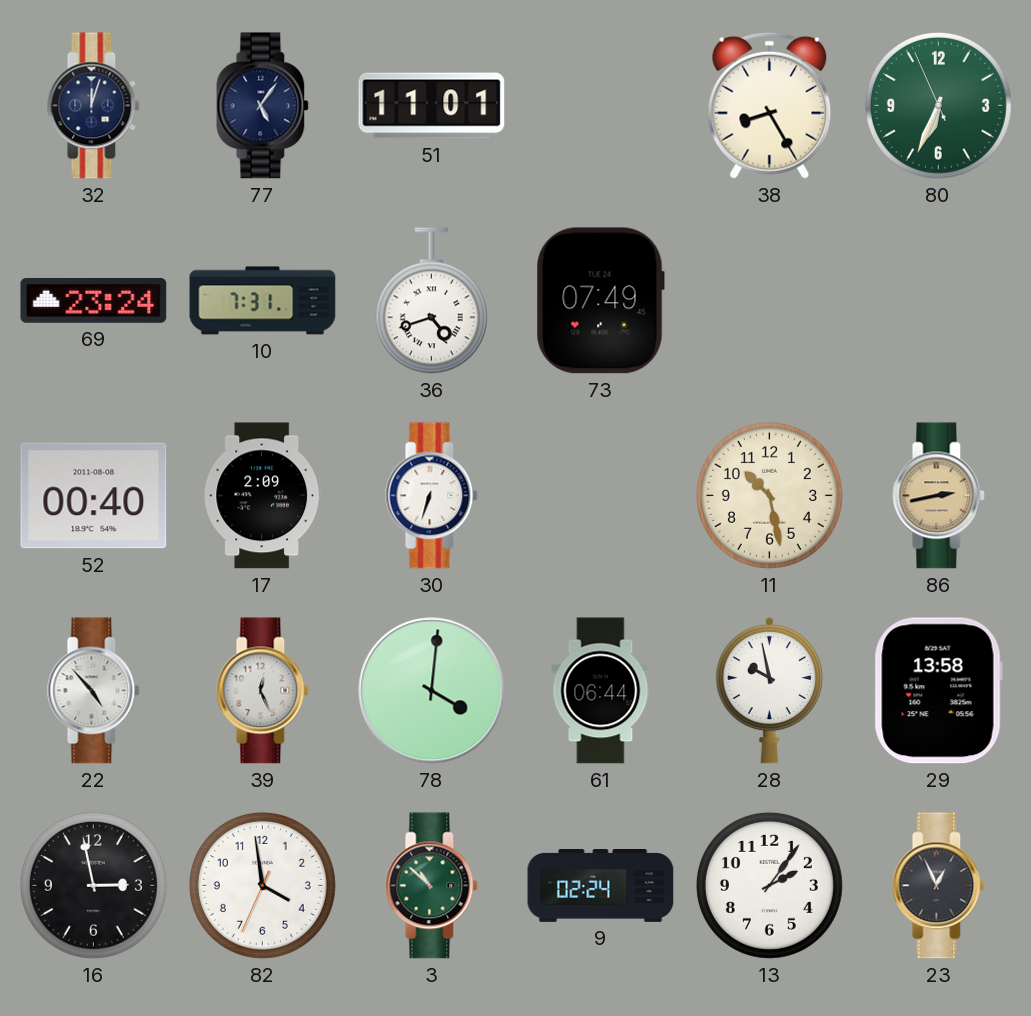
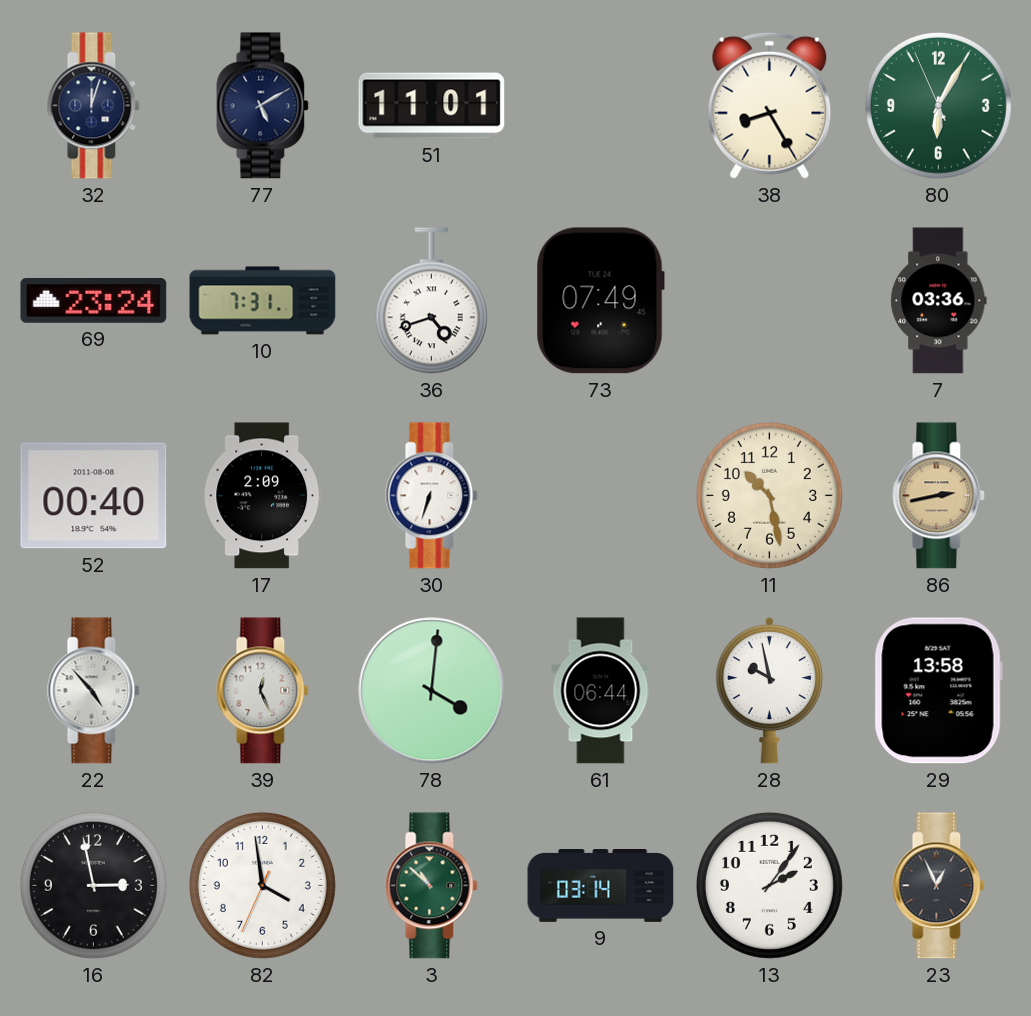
77: 5:06 -> 5:10
80: 6:33 -> 6:04
7: none -> 03:36
9: 02:24 -> 03:14
